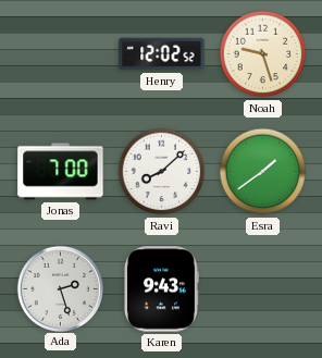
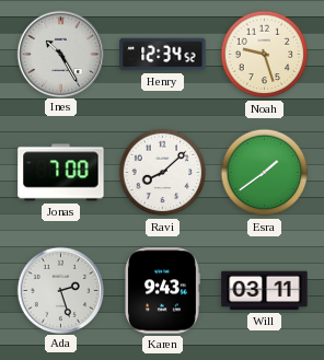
Ines: none -> 10:25
Henry: 12:02 -> 12:34
Will: none -> 03:11
